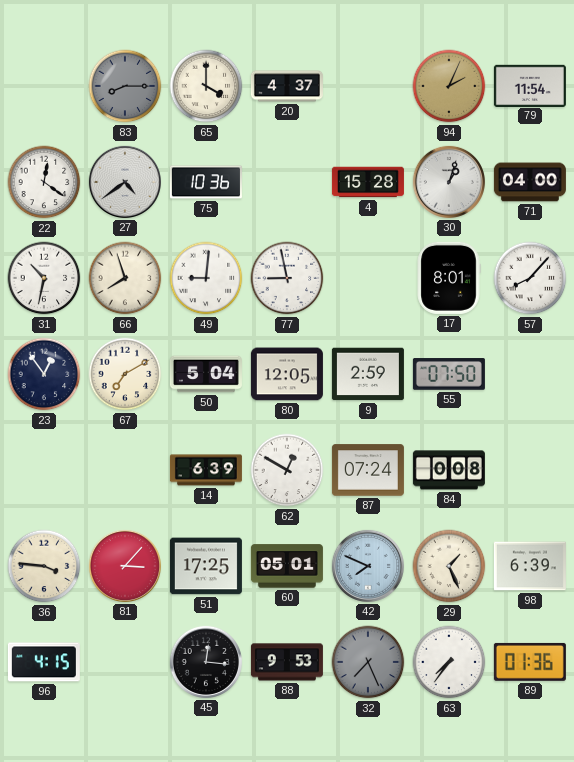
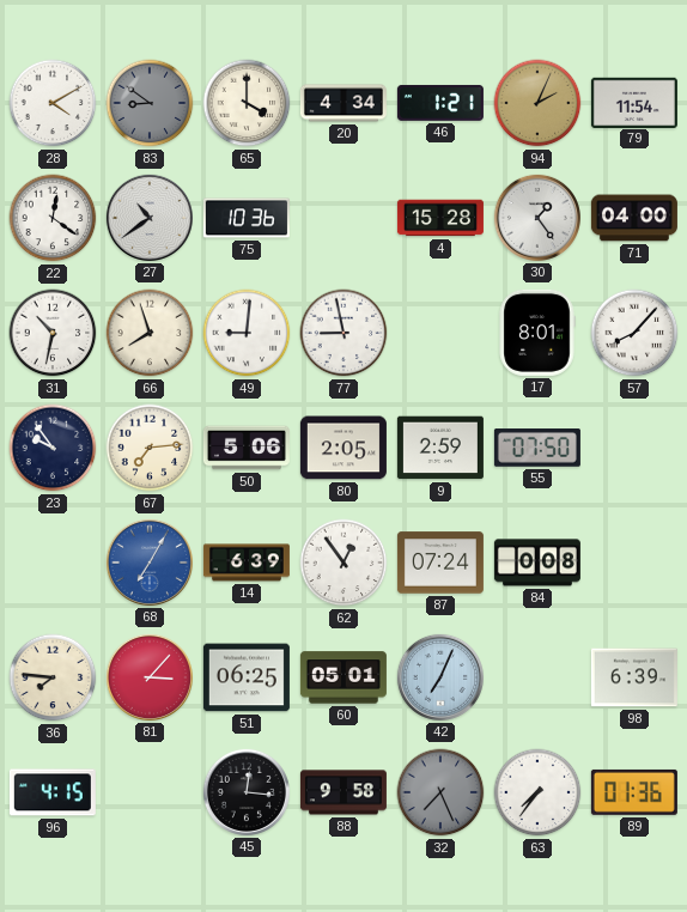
28: none -> 4:10
83: 8:15 -> 8:51
20: 4:37 -> 4:34
46: none -> 1:21
27: 4:39 -> 10:39
30: 1:03 -> 1:24
23: 12:54 -> 9:54
67: 7:10 -> 7:14
50: 5:04 -> 5:06
80: 12:05 -> 2:05
68: none -> 7:05
62: 12:50 -> 12:54
36: 3:46 -> 7:46
51: 17:25 -> 06:25
42: 7:49 -> 7:04
29: 1:26 -> none
88: 9:53 -> 9:58
